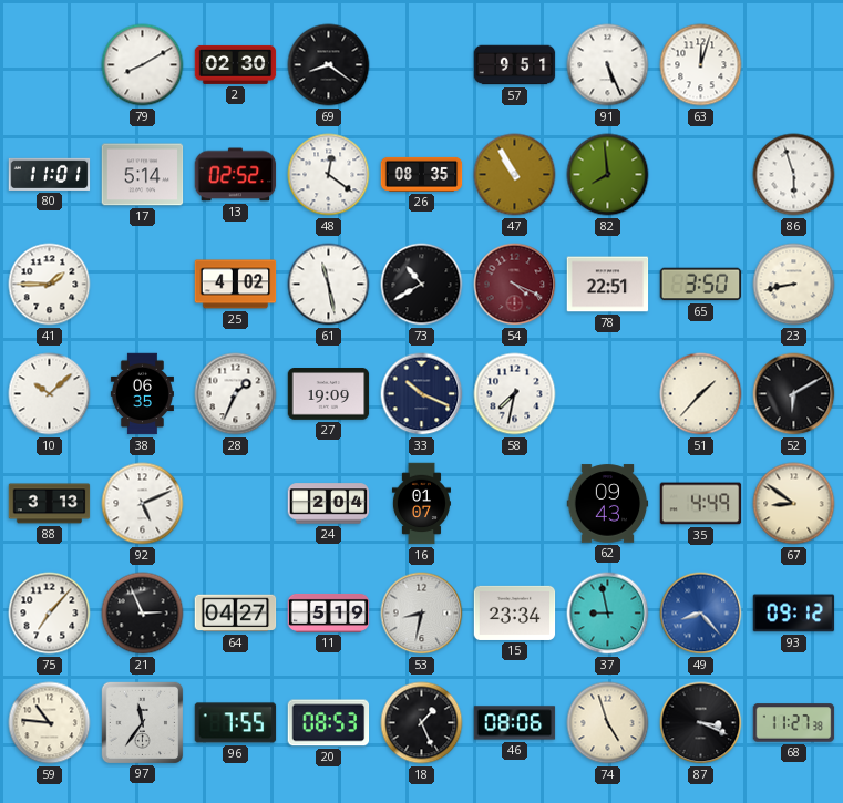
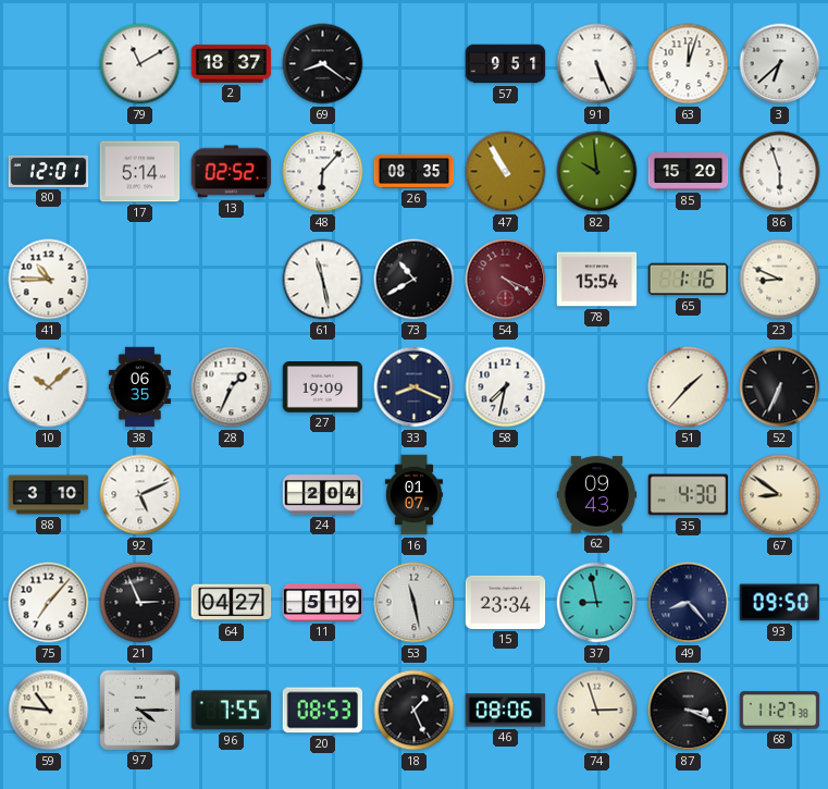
79: 8:10 -> 11:10
2: 02:30 -> 18:37
3: none -> 6:38
80: 11:01 -> 12:01
48: 12:21 -> 6:07
82: 7:59 -> 9:59
85: none -> 15:20
41: 1:45 -> 10:45
25: 4:02 -> none
78: 22:51 -> 15:54
65: 3:50 -> 1:16
23: 8:43 -> 8:49
33: 10:19 -> 8:19
52: 6:10 -> 6:34
88: 3:13 -> 3:10
35: 4:49 -> 4:30
53: 8:32 -> 11:28
49 dial: blue -> navy
93: 09:12 -> 09:50
97: 11:36 -> 4:15
74: 4:57 -> 2:57
